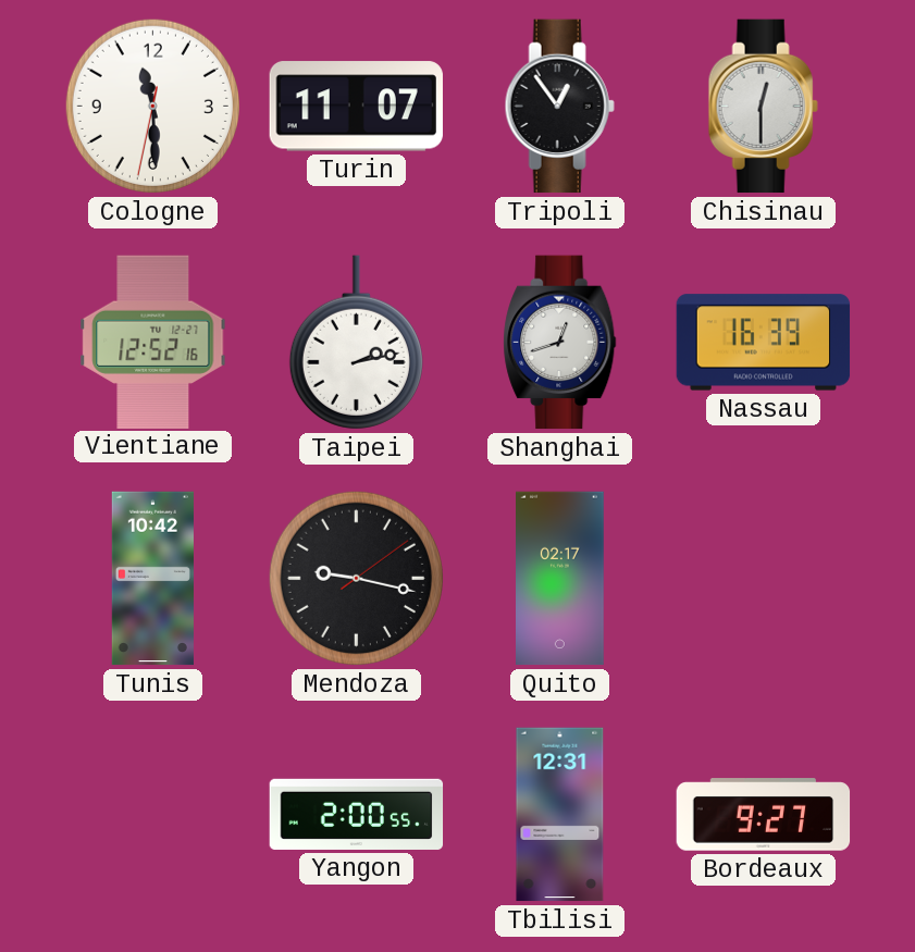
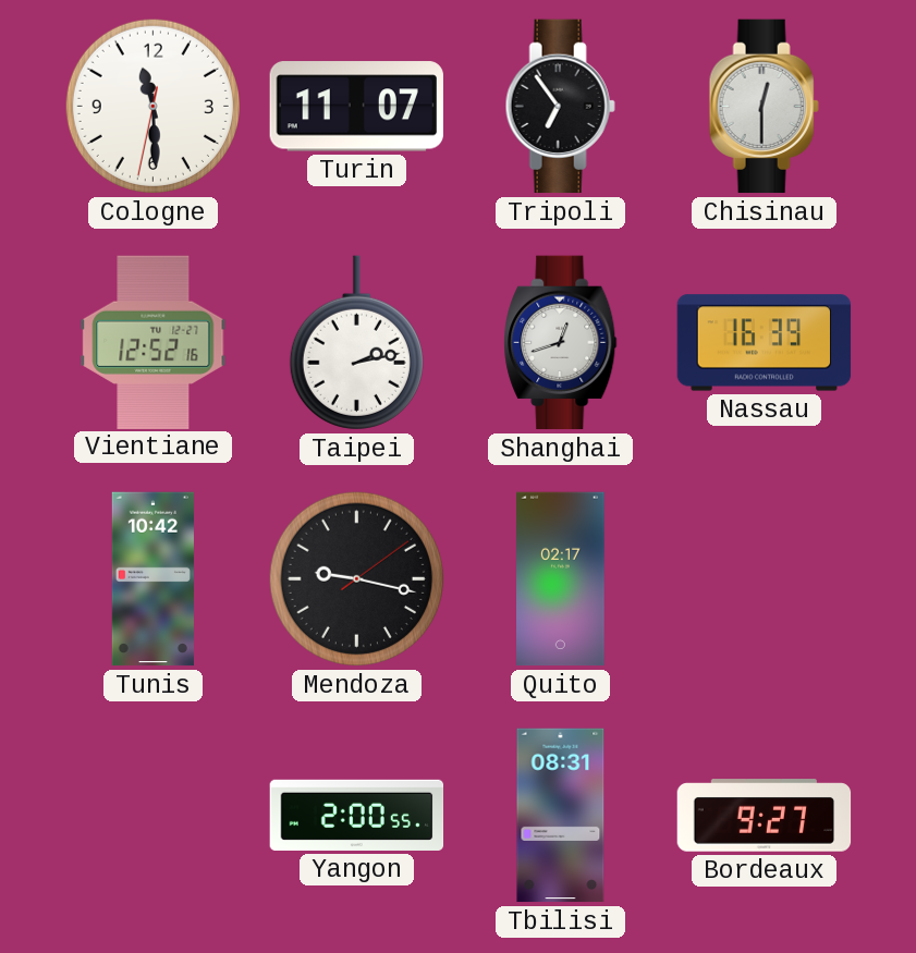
Tripoli: 12:54 -> 6:54
Tbilisi: 12:31 -> 08:31
